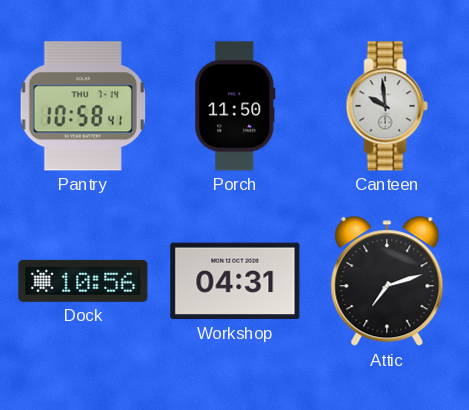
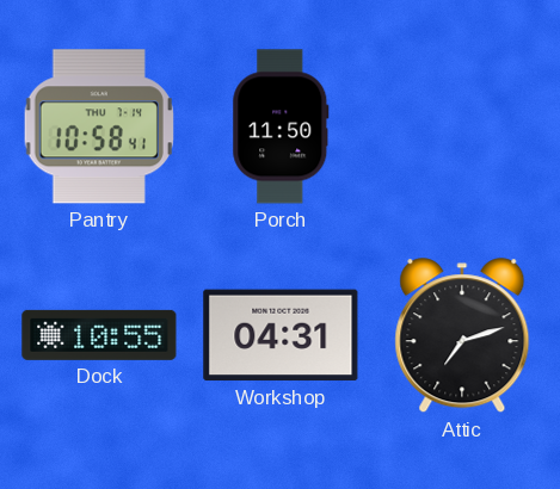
Canteen: 9:59 -> none
Dock: 10:56 -> 10:55
